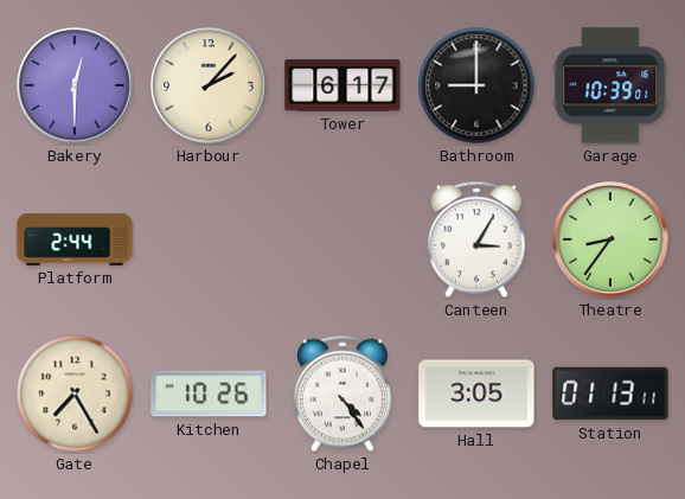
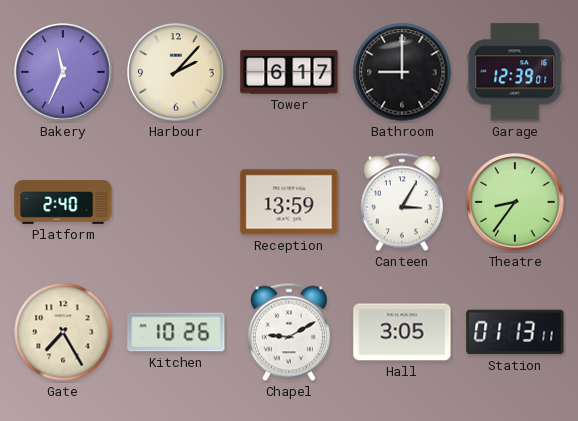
Bakery: 12:30 -> 11:34
Garage: 10:39 -> 12:39
Platform: 2:44 -> 2:40
Reception: none -> 13:59
Chapel: 4:24 -> 9:10
